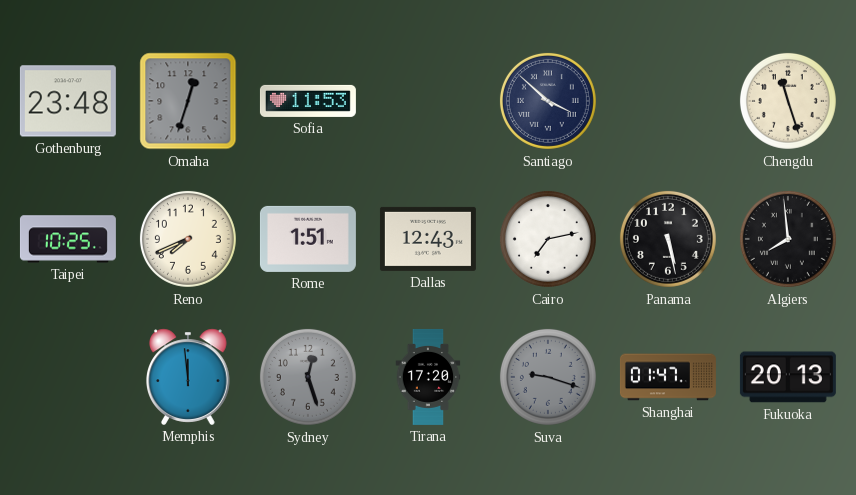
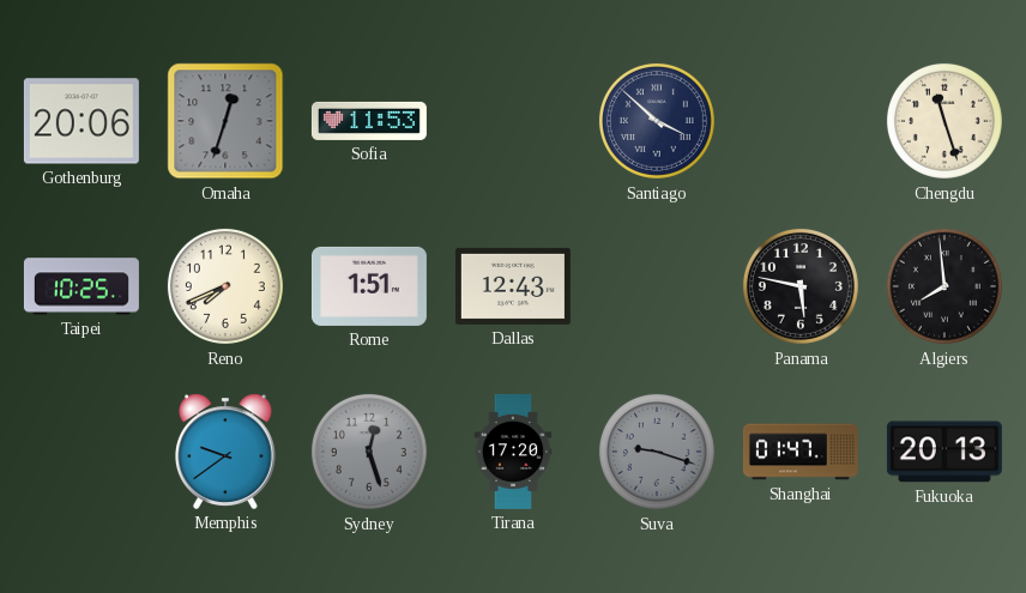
Gothenburg: 23:48 -> 20:06
Cairo: 7:13 -> none
Panama: 5:28 -> 5:47
Memphis: 11:59 -> 9:39
